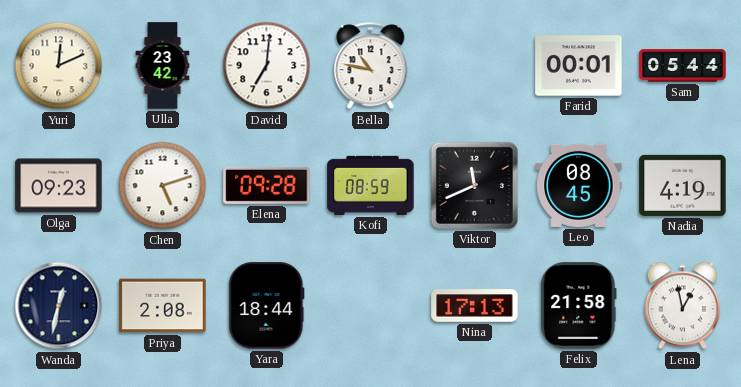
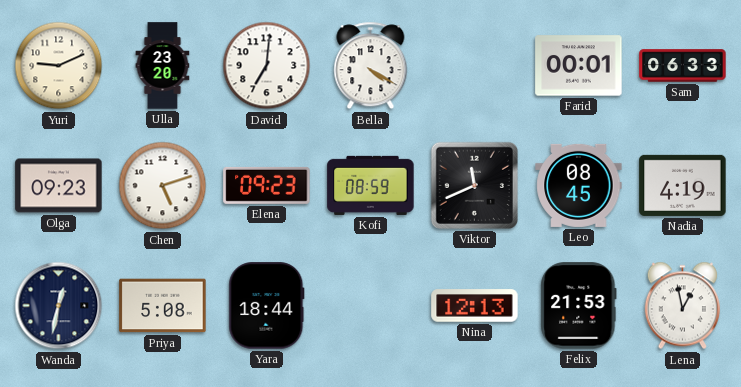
Yuri: 12:11 -> 9:11
Ulla: 23:42 -> 23:20
Bella: 10:47 -> 4:20
Sam: 05:44 -> 06:33
Elena: 09:28 -> 09:23
Priya: 2:08 -> 5:08
Nina: 17:13 -> 12:13
Felix: 21:58 -> 21:53
